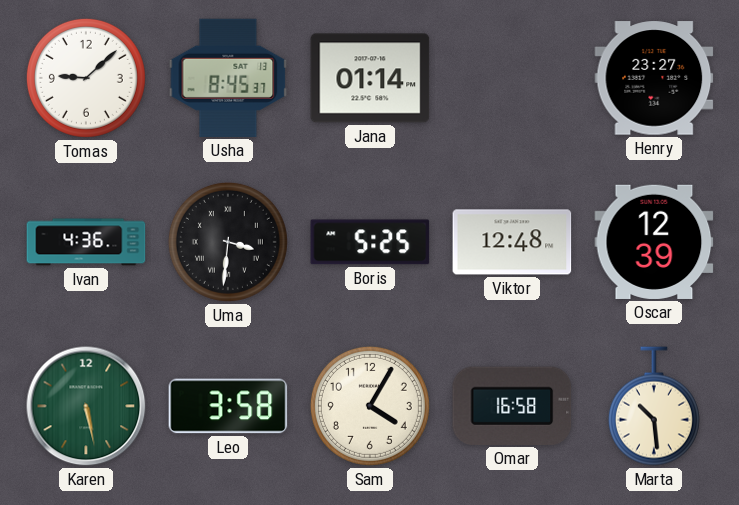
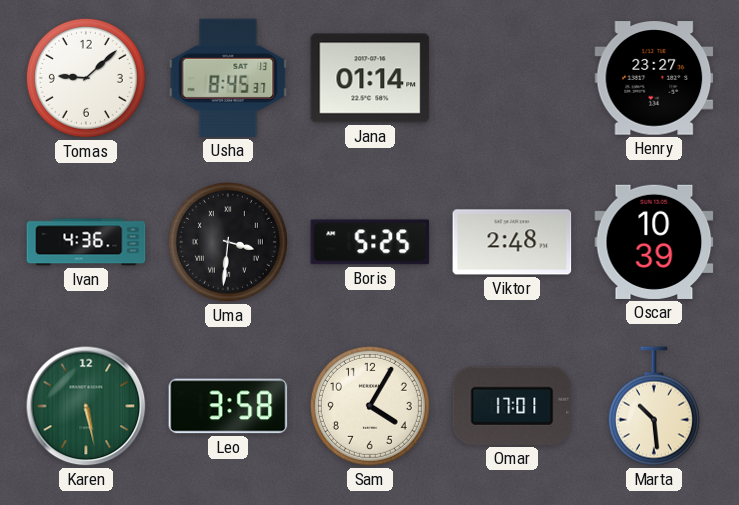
Viktor: 12:48 -> 2:48
Oscar: 12:39 -> 10:39
Omar: 16:58 -> 17:01
